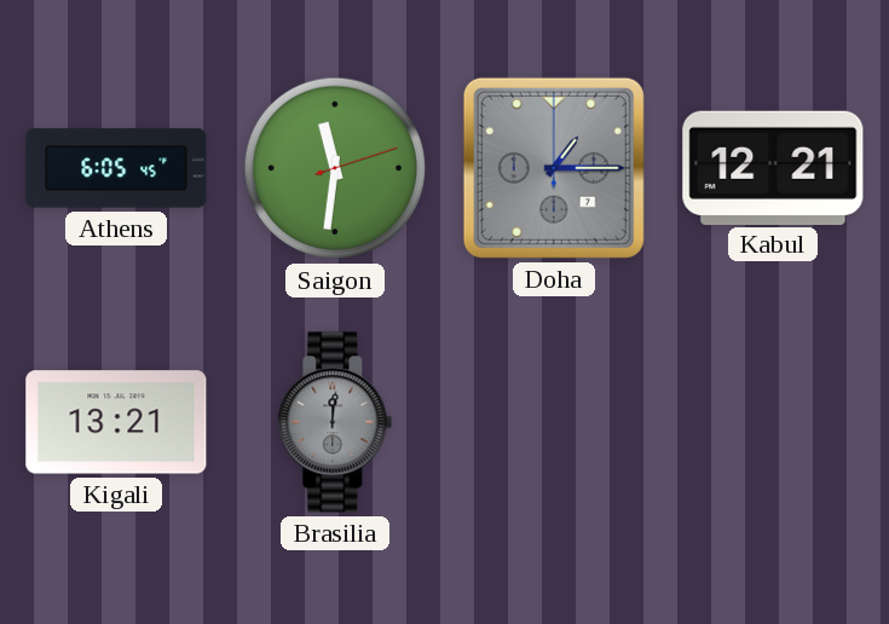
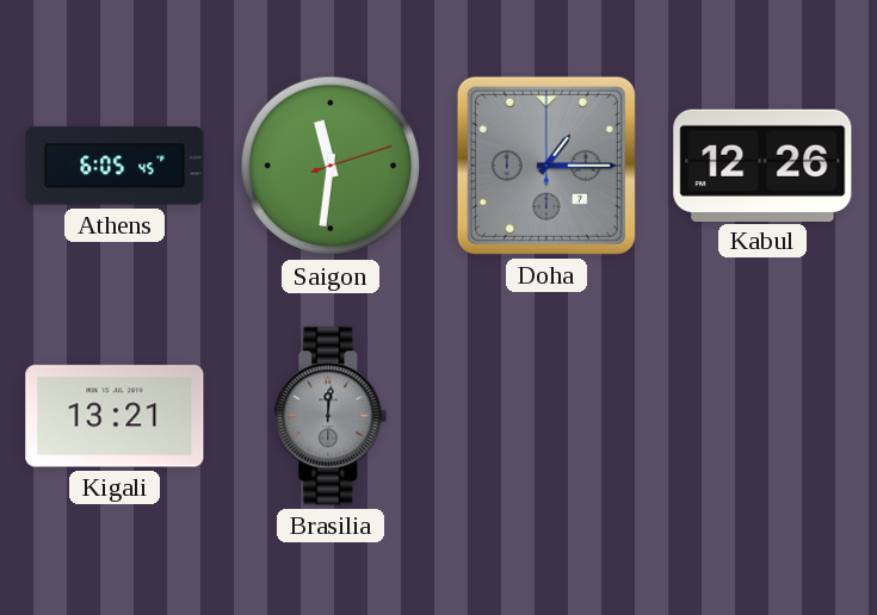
Kabul: 12:21 -> 12:26
